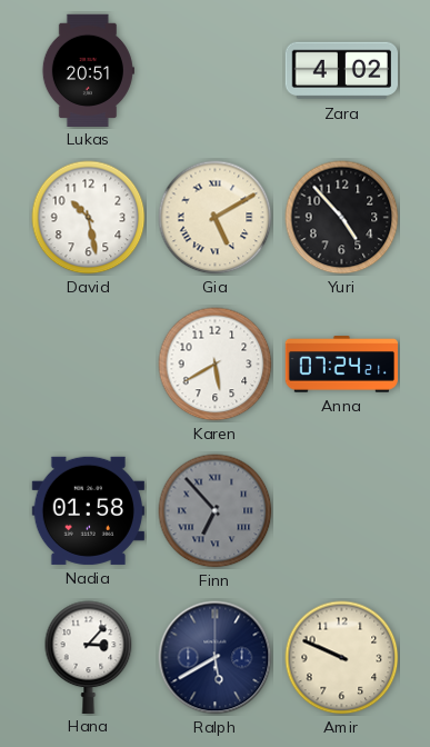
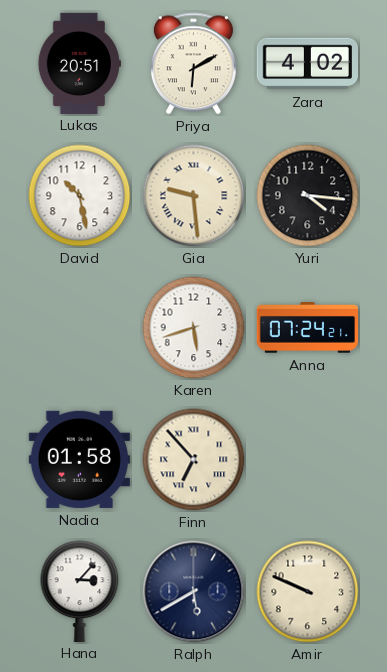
Priya: none -> 6:10
Gia: 5:10 -> 9:29
Yuri: 4:53 -> 4:16
Karen: 5:40 -> 5:42
Finn dial: grey -> cream
